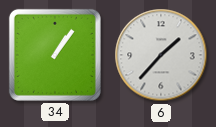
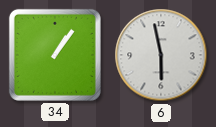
6: 1:37 -> 5:58
